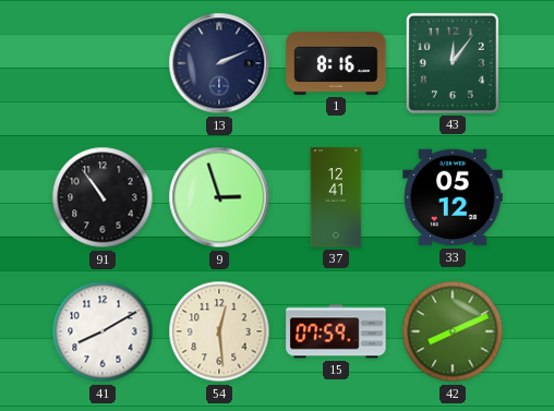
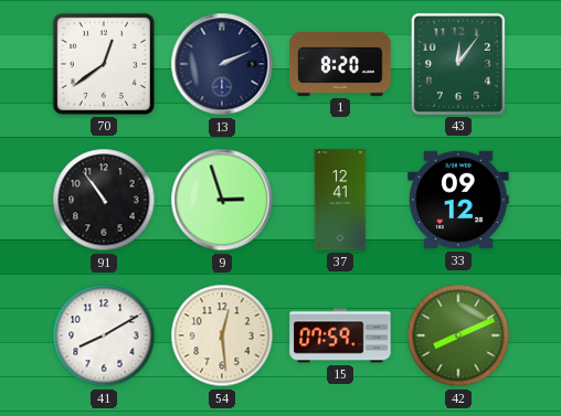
70: none -> 12:39
1: 8:16 -> 8:20
33: 05:12 -> 09:12
